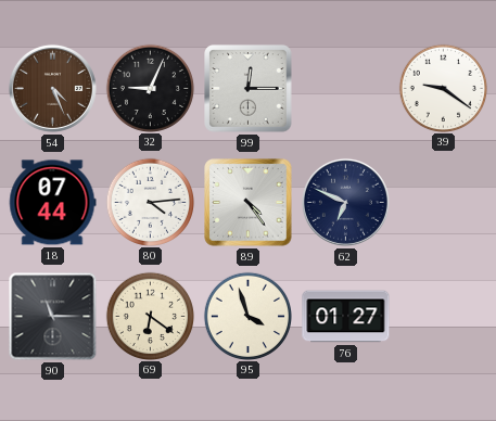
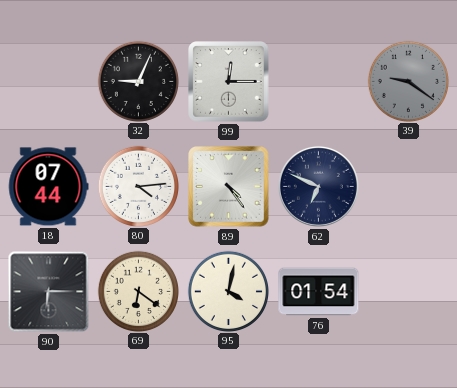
54: 4:26 -> none
39 dial: white -> grey
90: 11:15 -> 6:15
95: 3:57 -> 4:02
76: 01:27 -> 01:54
